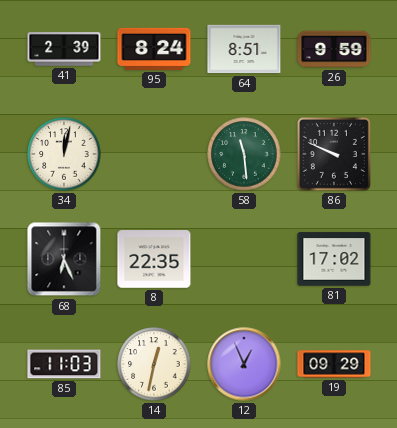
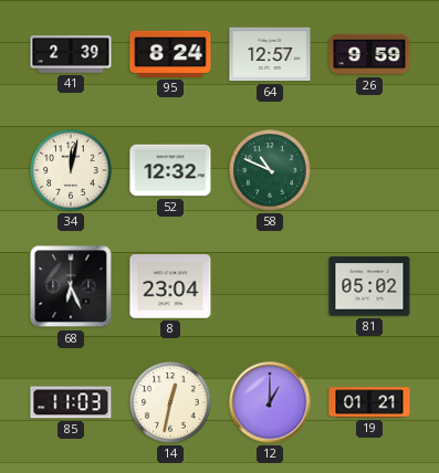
64: 8:51 -> 12:57
52: none -> 12:32
58: 11:29 -> 10:49
86: 9:49 -> none
8: 22:35 -> 23:04
81: 17:02 -> 05:02
12: 12:56 -> 1:00
19: 09:29 -> 01:21
